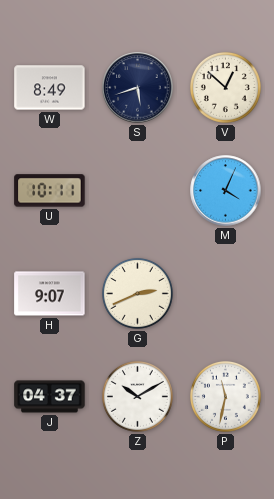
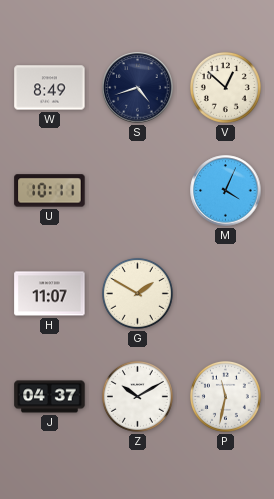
S: 5:42 -> 4:42
H: 9:07 -> 11:07
G: 2:41 -> 1:50
